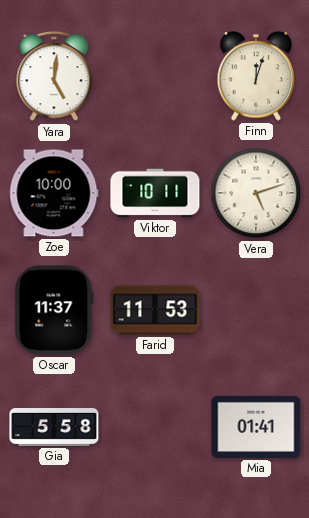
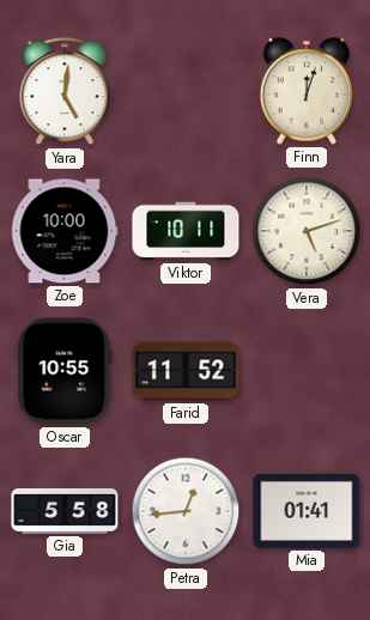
Oscar: 11:37 -> 10:55
Farid: 11:53 -> 11:52
Petra: none -> 12:44
